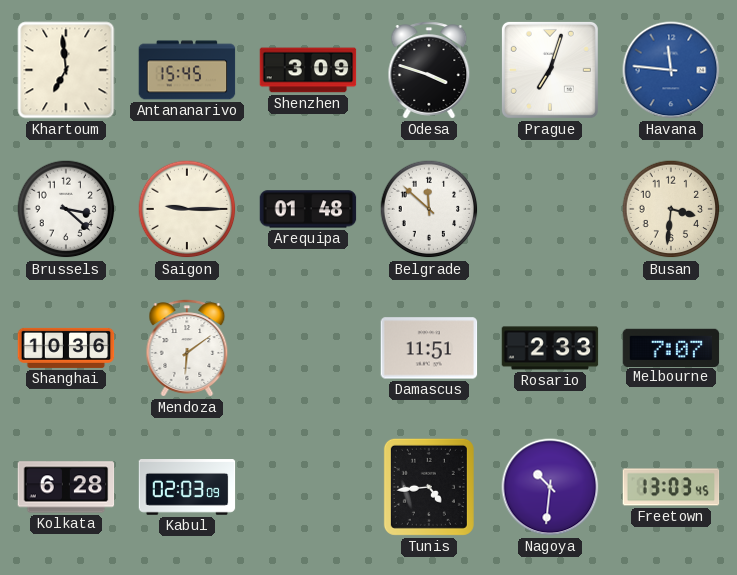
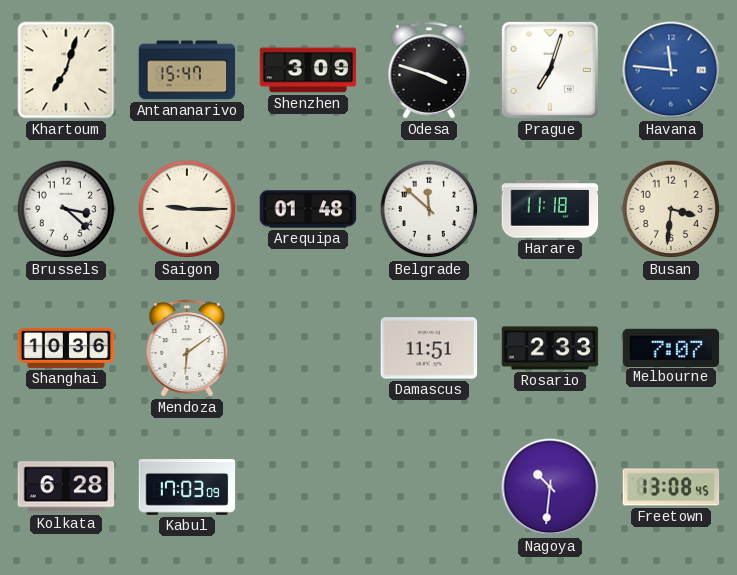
Khartoum: 6:59 -> 7:03
Antananarivo: 15:45 -> 15:47
Harare: none -> 11:18
Kabul: 02:03 -> 17:03
Tunis: 4:44 -> none
Freetown: 13:03 -> 13:08
